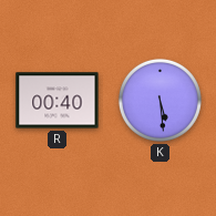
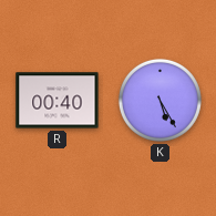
K: 5:29 -> 5:25
